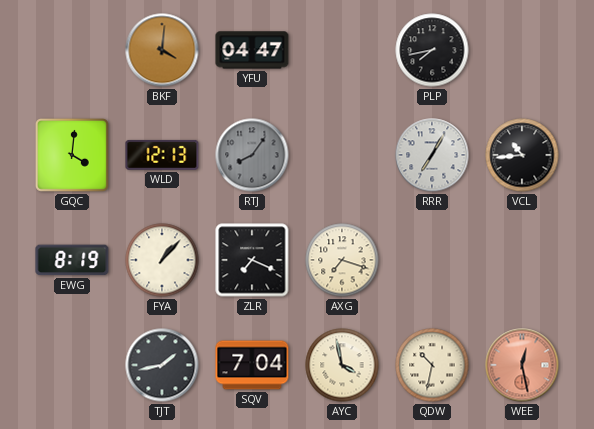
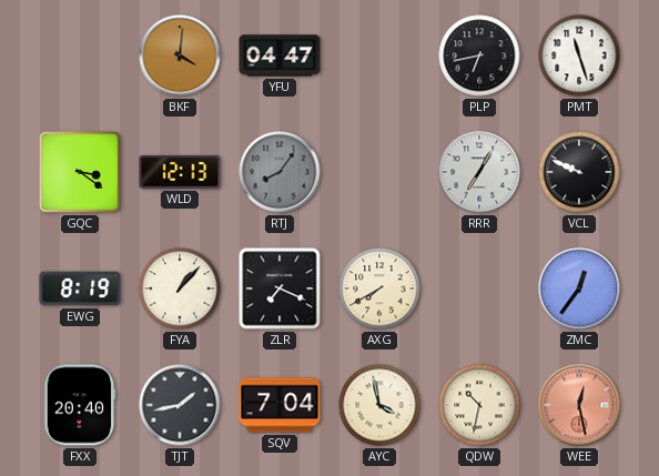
PLP: 7:43 -> 6:43
PMT: none -> 11:27
GQC: 4:01 -> 3:21
VCL: 10:44 -> 9:49
AXG: 7:18 -> 7:40
ZMC: none -> 12:36
FXX: none -> 20:40
